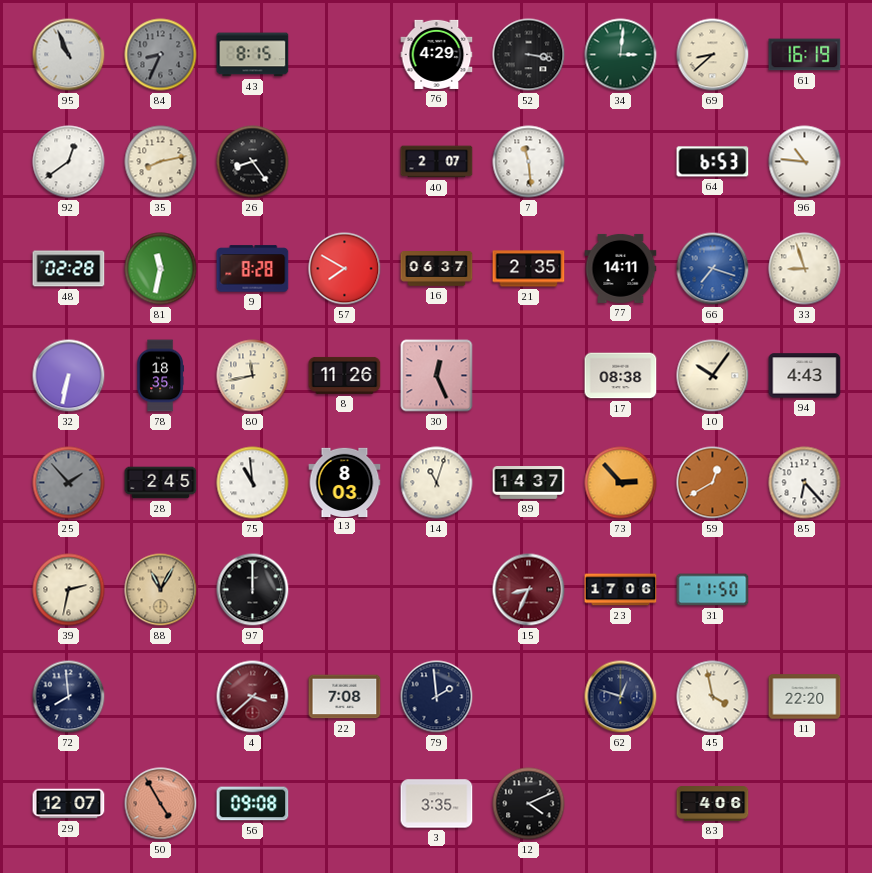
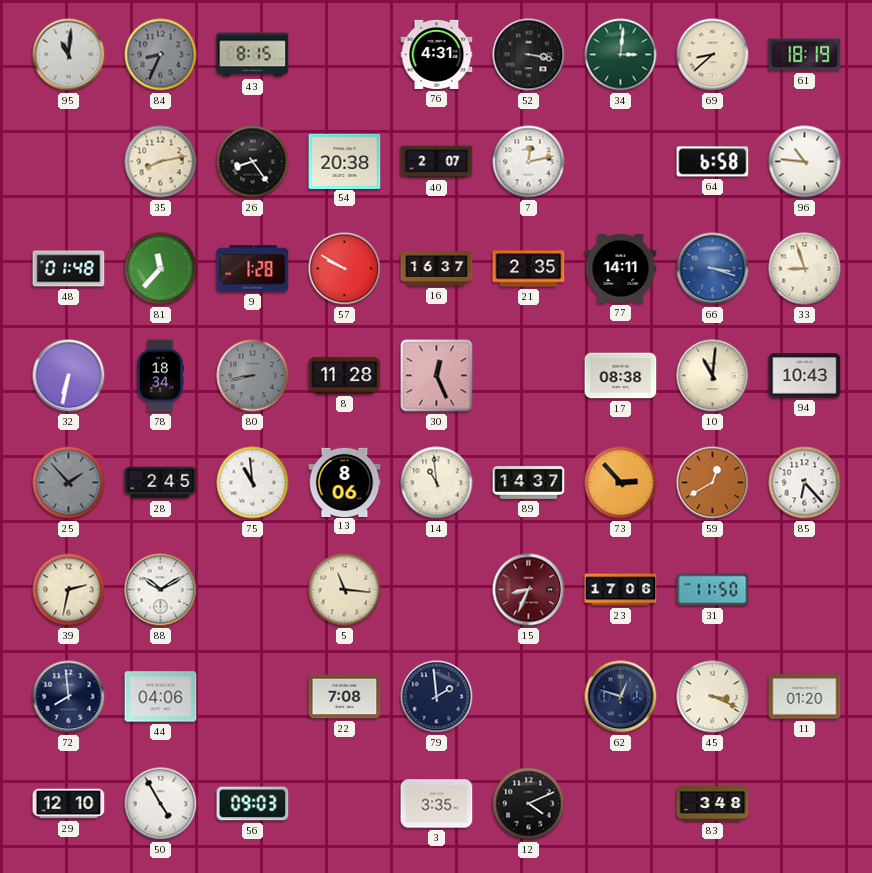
95: 10:56 -> 11:01
76: 4:29 -> 4:31
61: 16:19 -> 18:19
92: 12:39 -> none
54: none -> 20:38
7: 11:29 -> 12:13
64: 6:53 -> 6:58
48: 02:28 -> 01:48
81: 11:32 -> 11:37
9: 8:28 -> 1:28
57: 7:50 -> 9:50
16: 06:37 -> 16:37
66: 7:18 -> 3:18
78: 18:35 -> 18:34
80: 11:43 -> 8:43
80 dial: cream -> grey
8: 11:26 -> 11:28
10: 10:06 -> 11:01
94: 4:43 -> 10:43
13: 8:03 -> 8:06
14: 11:03 -> 10:59
88: 11:05 -> 10:10
88 dial: champagne -> white
97: 12:00 -> none
5: none -> 11:16
44: none -> 04:06
4: 3:38 -> none
45: 3:58 -> 3:19
11: 22:20 -> 01:20
29: 12:07 -> 12:10
50 dial: salmon -> white
56: 09:08 -> 09:03
83: 4:06 -> 3:48
